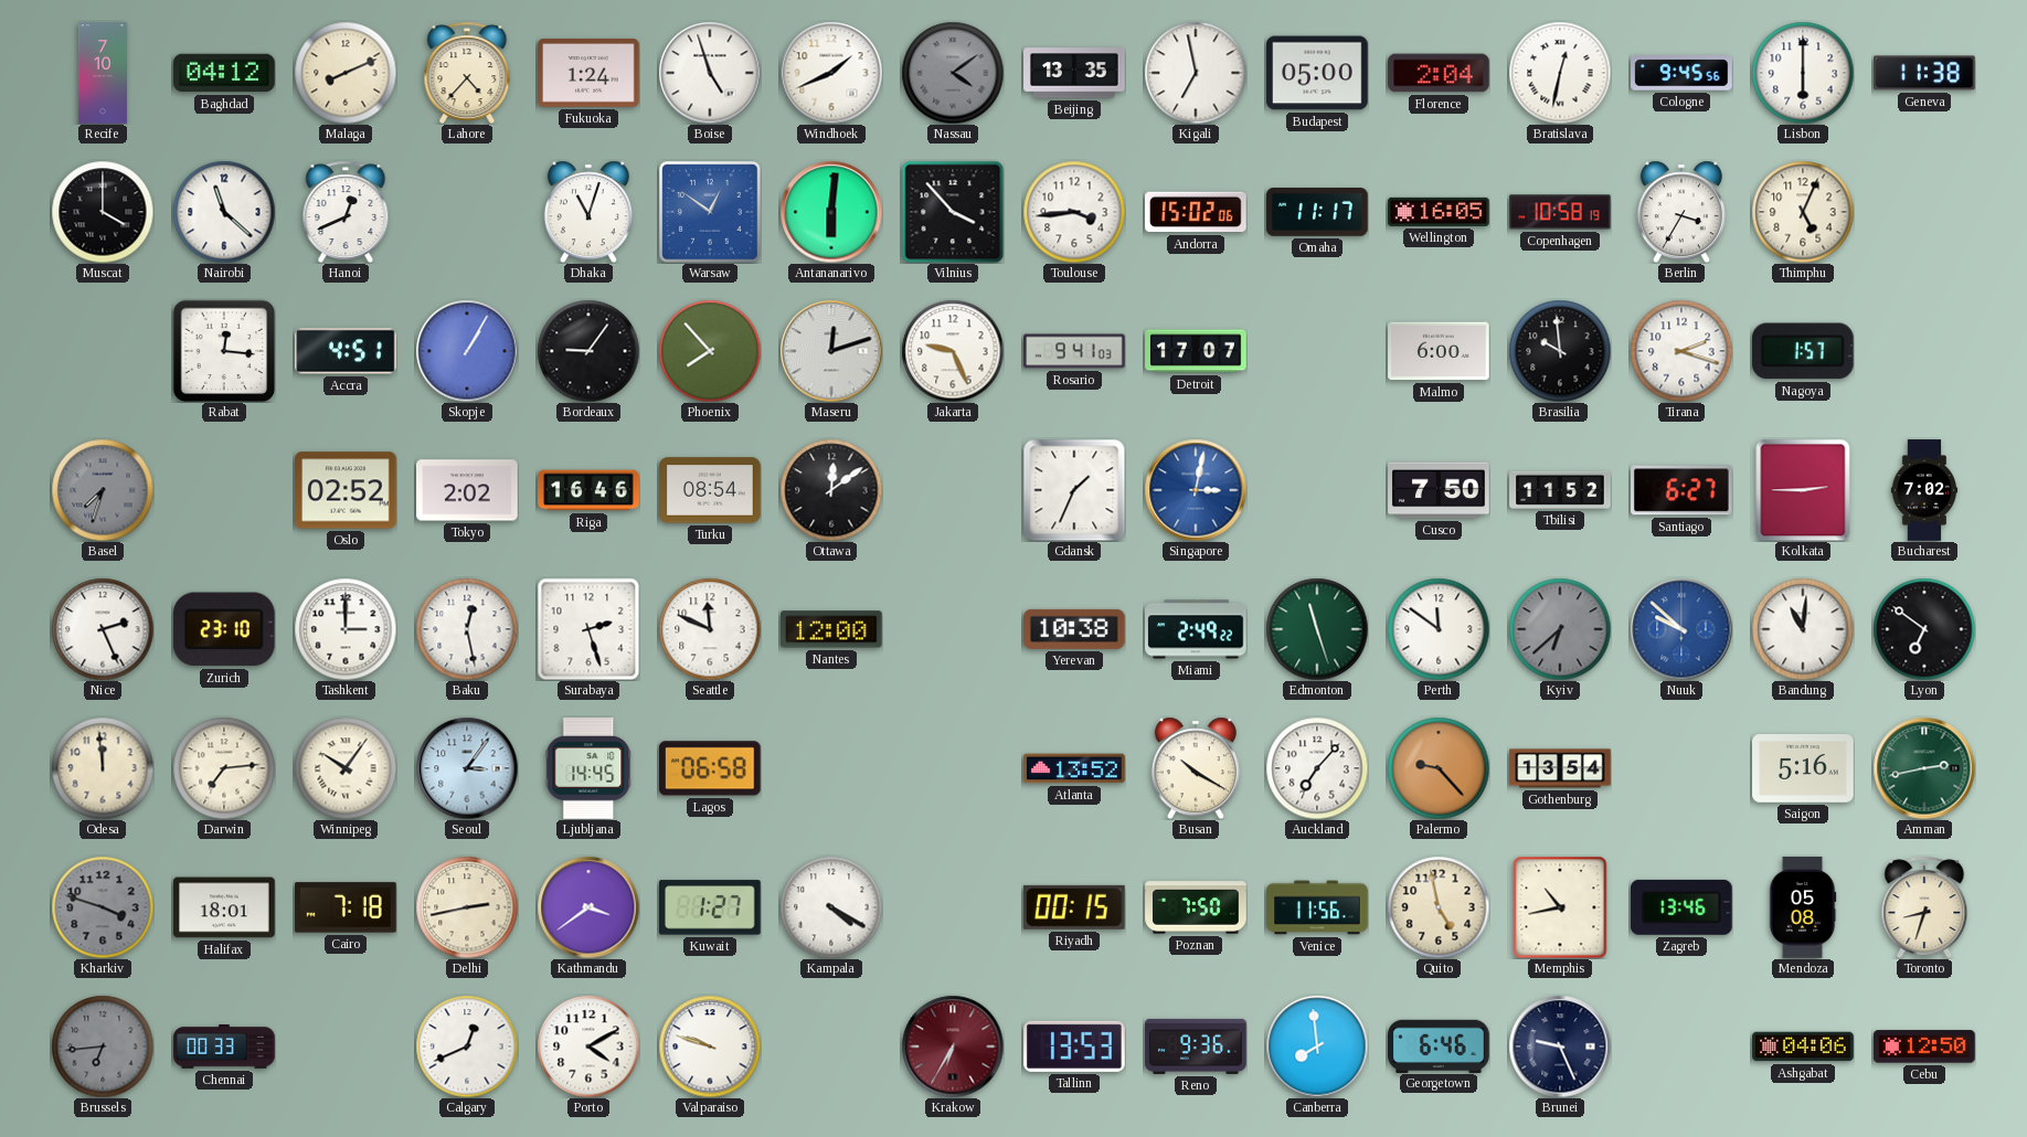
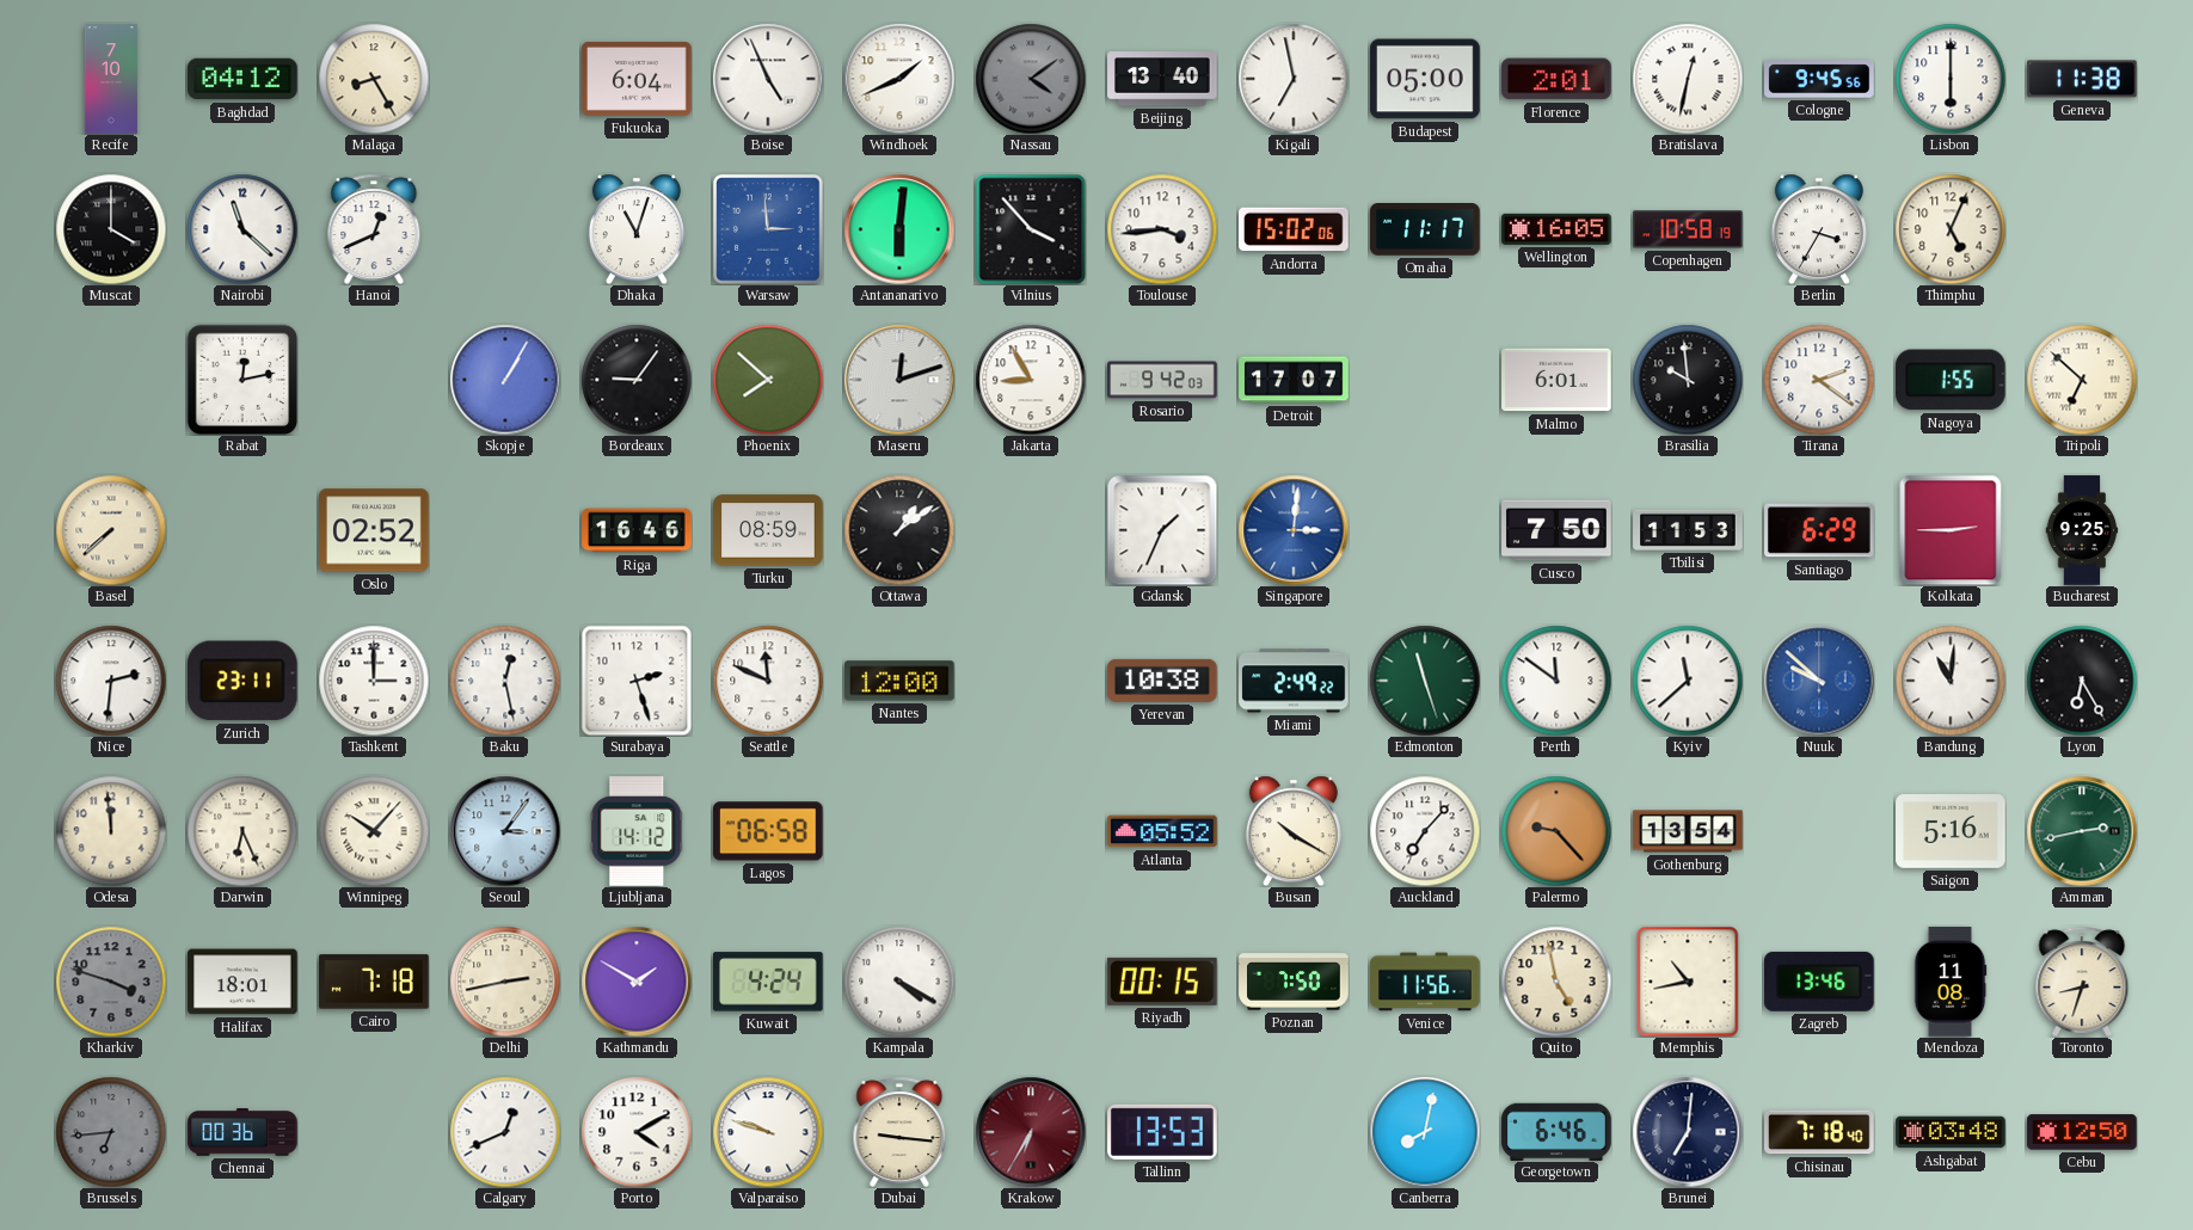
Malaga: 8:11 -> 8:25
Lahore: 4:37 -> none
Fukuoka: 1:24 -> 6:04
Boise: 4:57 -> 4:56
Beijing: 13:35 -> 13:40
Florence: 2:04 -> 2:01
Warsaw: 12:51 -> 2:59
Rabat: 12:16 -> 12:13
Accra: 4:51 -> none
Phoenix: 7:53 -> 7:52
Jakarta: 9:26 -> 8:55
Rosario: 9:41 -> 9:42
Malmo: 6:00 -> 6:01
Tirana: 2:18 -> 2:21
Nagoya: 1:57 -> 1:55
Tripoli: none -> 6:52
Basel: 7:33 -> 7:38
Basel dial: grey -> cream
Tokyo: 2:02 -> none
Turku: 08:54 -> 08:59
Ottawa: 12:09 -> 1:09
Singapore: 3:02 -> 3:01
Tbilisi: 11:52 -> 11:53
Santiago: 6:27 -> 6:29
Bucharest: 7:02 -> 9:25
Nice: 2:26 -> 2:31
Zurich: 23:10 -> 23:11
Kyiv: 6:38 -> 11:38
Kyiv dial: grey -> white
Lyon: 6:51 -> 6:25
Darwin: 7:14 -> 6:26
Winnipeg: 10:06 -> 10:07
Ljubljana: 14:45 -> 14:12
Atlanta: 13:52 -> 05:52
Kathmandu: 3:39 -> 1:50
Kuwait: 1:27 -> 4:24
Mendoza: 05:08 -> 11:08
Chennai: 00:33 -> 00:36
Dubai: none -> 9:16
Reno: 9:36 -> none
Canberra: 7:59 -> 8:02
Brunei: 9:26 -> 7:01
Chisinau: none -> 7:18
Ashgabat: 04:06 -> 03:48
